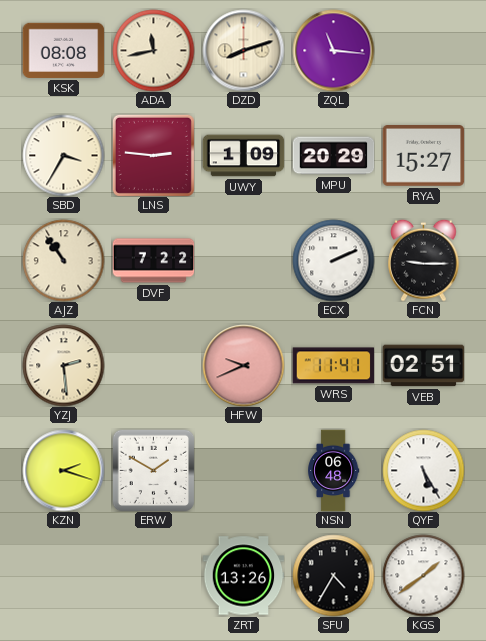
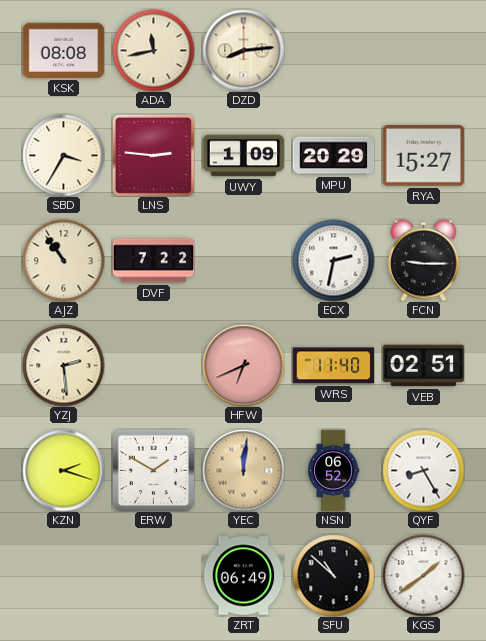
DZD: 8:12 -> 8:14
ZQL: 11:16 -> none
ECX: 2:11 -> 2:32
HFW: 9:41 -> 6:41
WRS: 11:41 -> 11:40
YEC: none -> 12:01
NSN: 06:48 -> 06:52
QYF: 5:25 -> 8:25
ZRT: 13:26 -> 06:49
SFU: 4:35 -> 10:52
